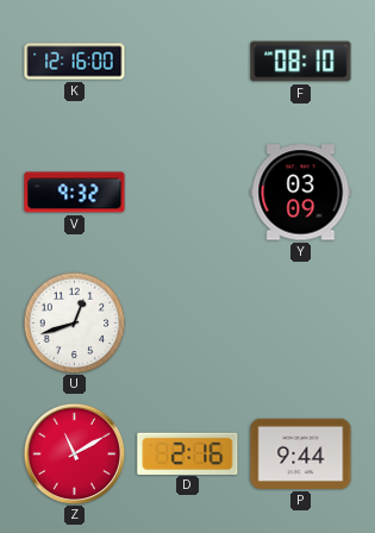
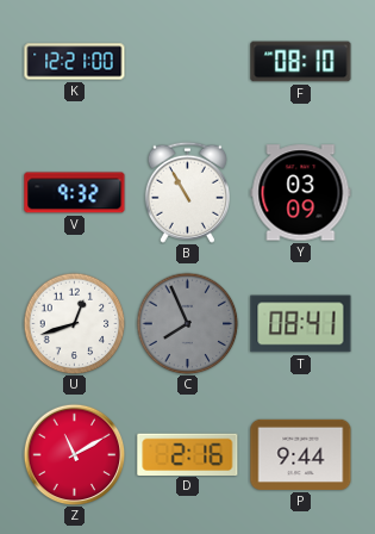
K: 12:16 -> 12:21
B: none -> 10:55
C: none -> 7:56
T: none -> 08:41
